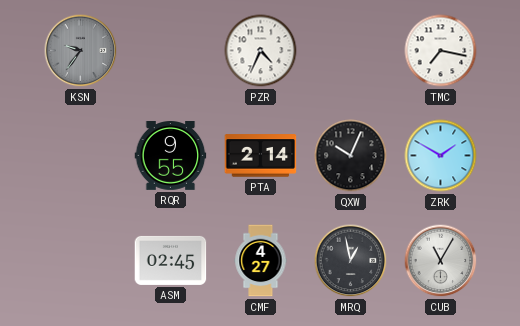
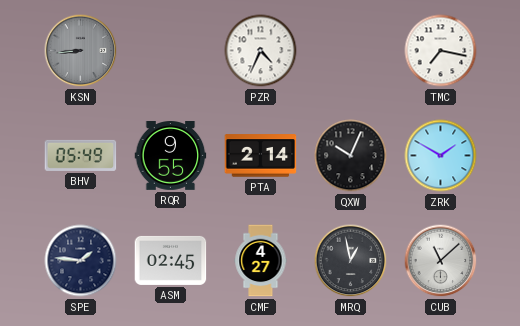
KSN: 9:36 -> 8:44
BHV: none -> 05:49
SPE: none -> 1:46
CUB: 11:05 -> 11:08
